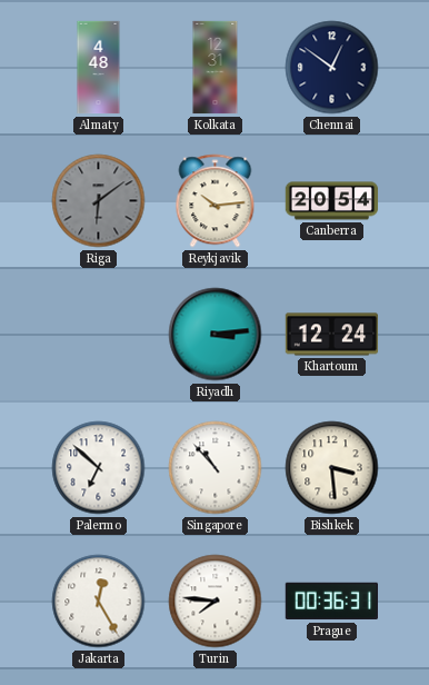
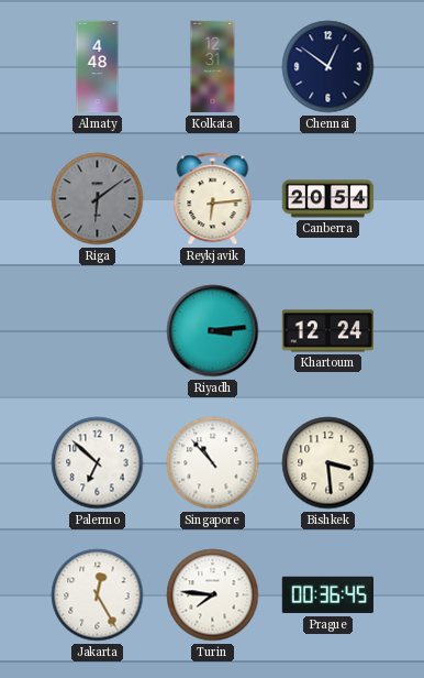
Reykjavik: 10:14 -> 6:14
Prague: 00:36:31 -> 00:36:45
